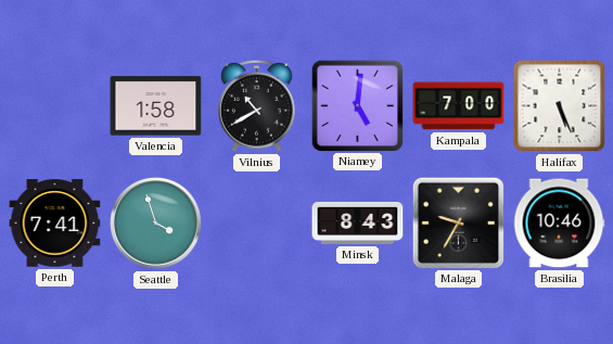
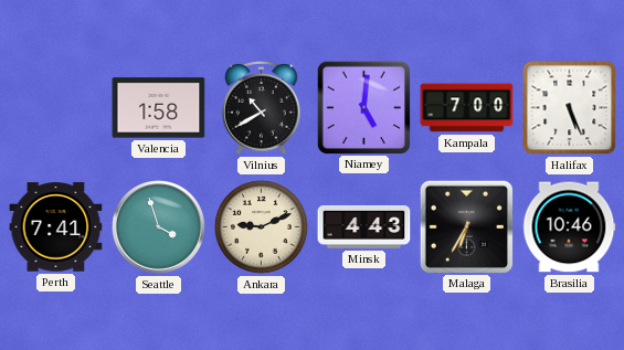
Ankara: none -> 9:11
Minsk: 8:43 -> 4:43
Malaga: 9:35 -> 6:35
